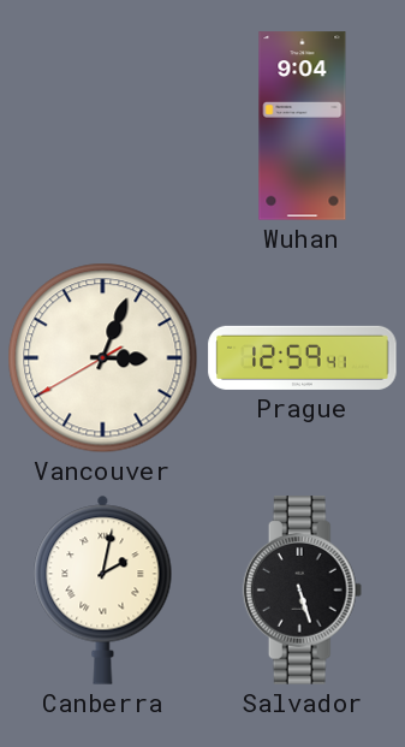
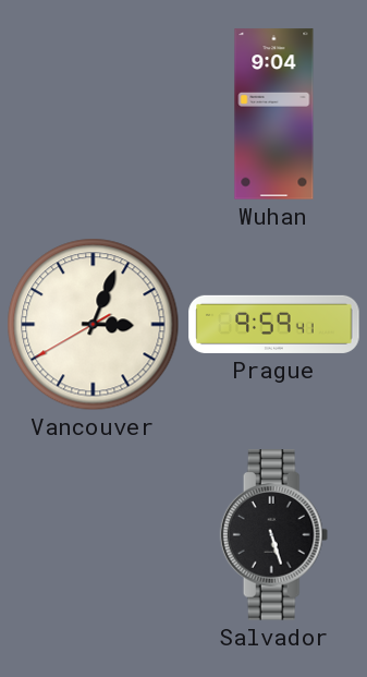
Prague: 12:59 -> 9:59
Canberra: 2:02 -> none
